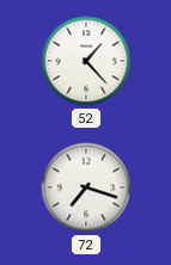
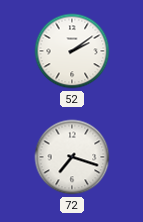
52: 1:23 -> 2:09
